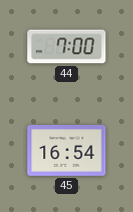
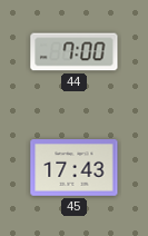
45: 16:54 -> 17:43
